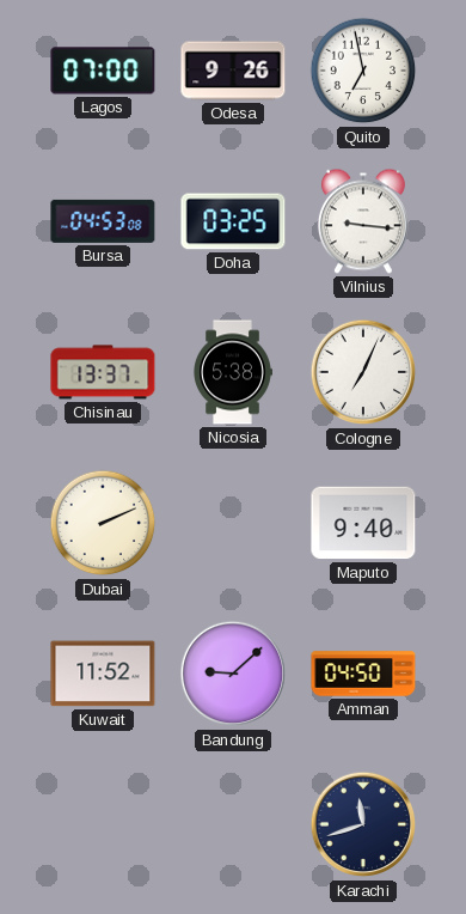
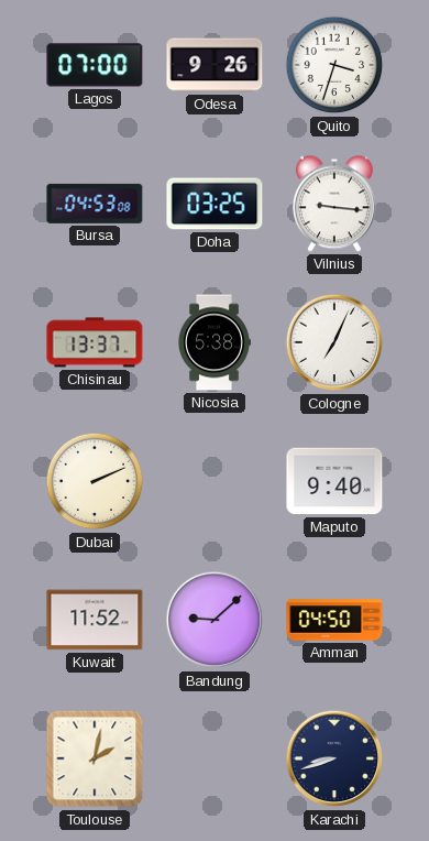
Quito: 6:58 -> 3:33
Toulouse: none -> 2:02
Karachi: 11:42 -> 8:42
